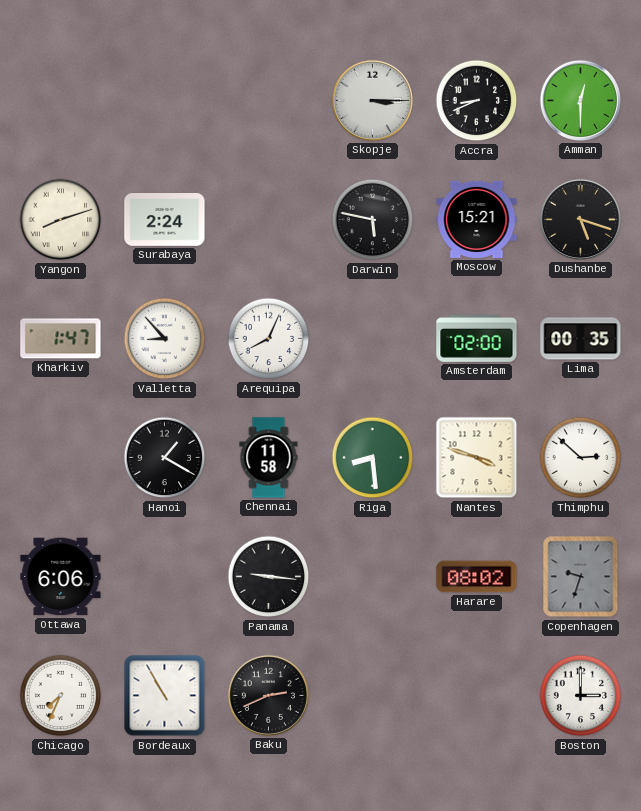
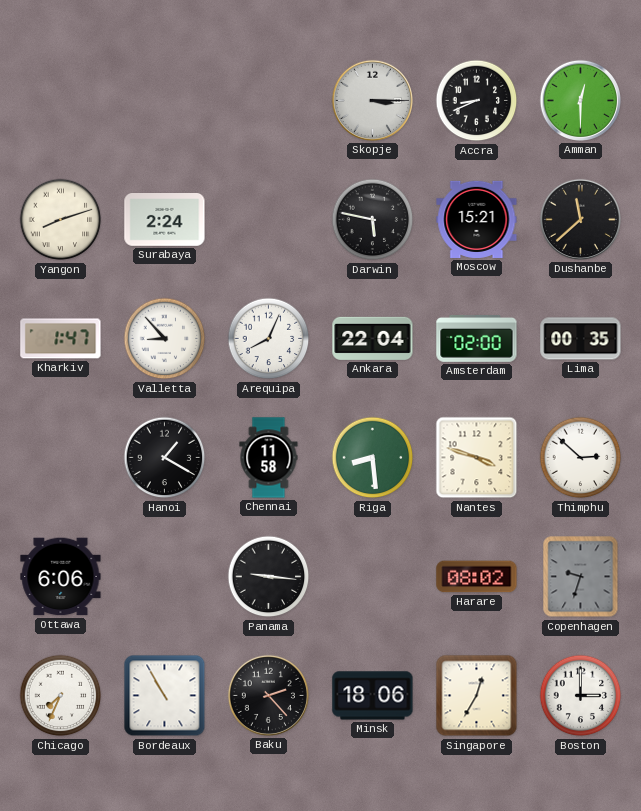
Dushanbe: 5:18 -> 11:38
Ankara: none -> 22:04
Baku: 2:41 -> 2:23
Minsk: none -> 18:06
Singapore: none -> 12:35
